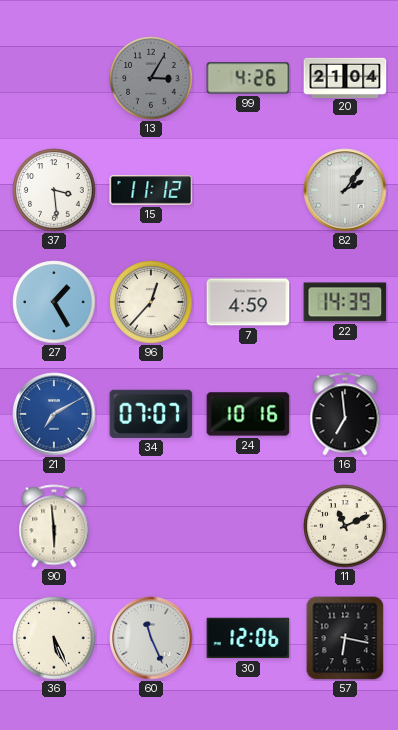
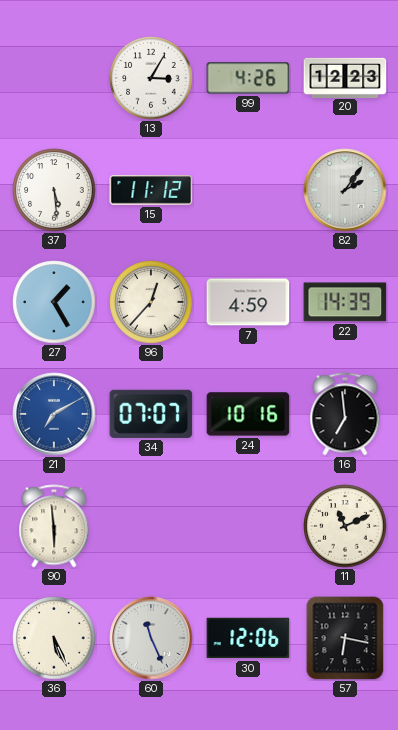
13 dial: grey -> white
20: 21:04 -> 12:23
37: 3:29 -> 5:29
